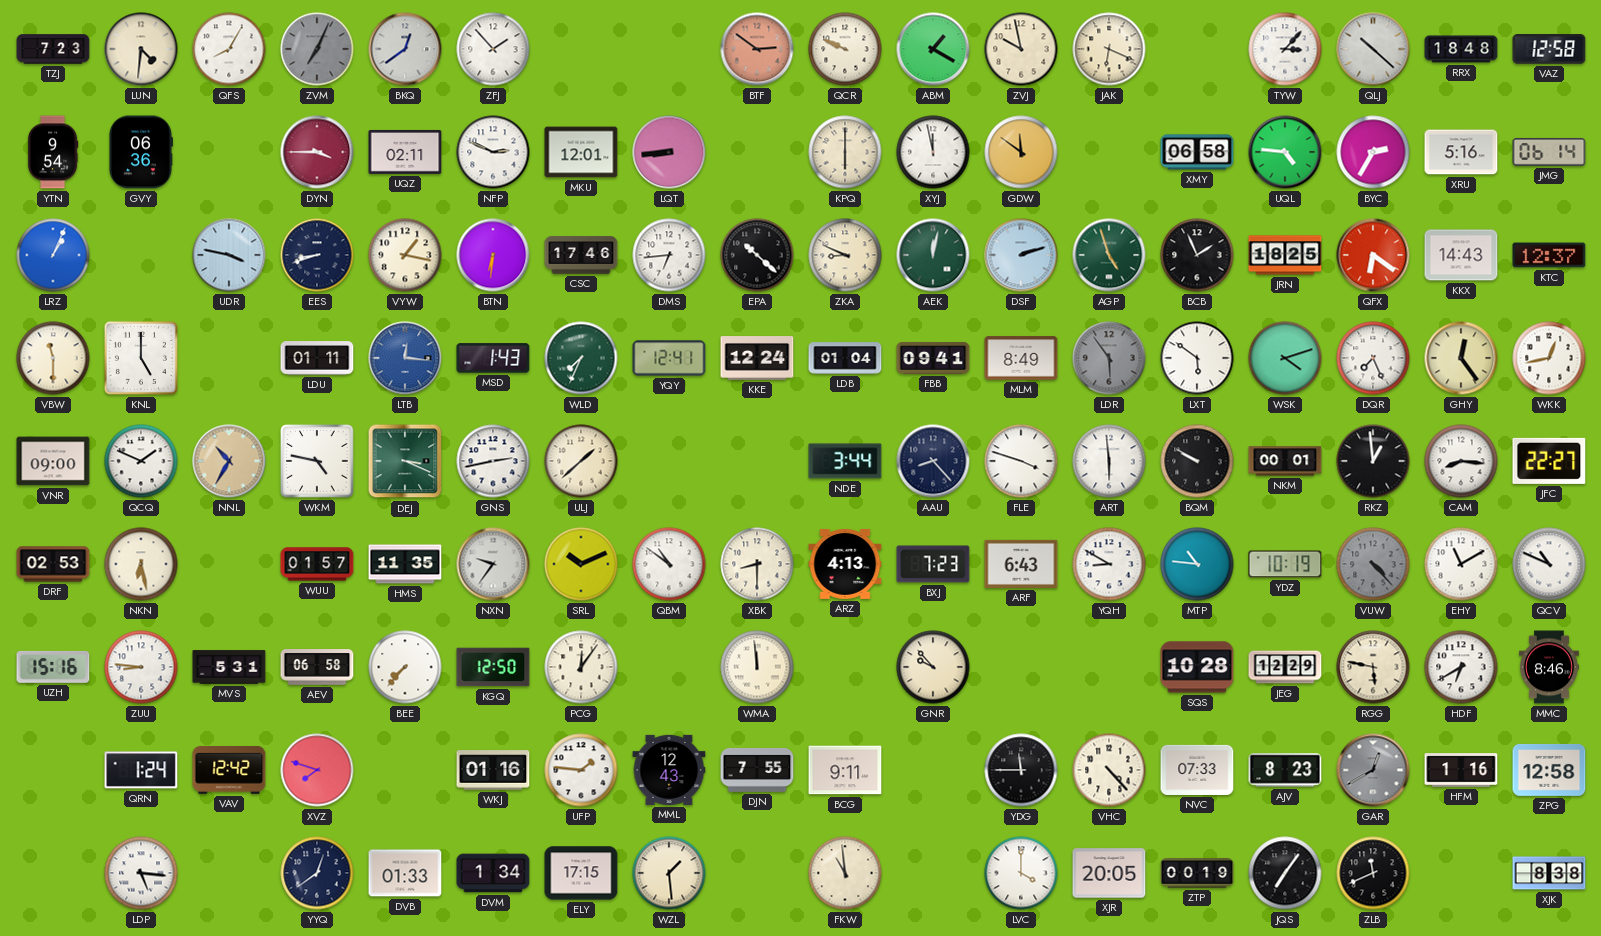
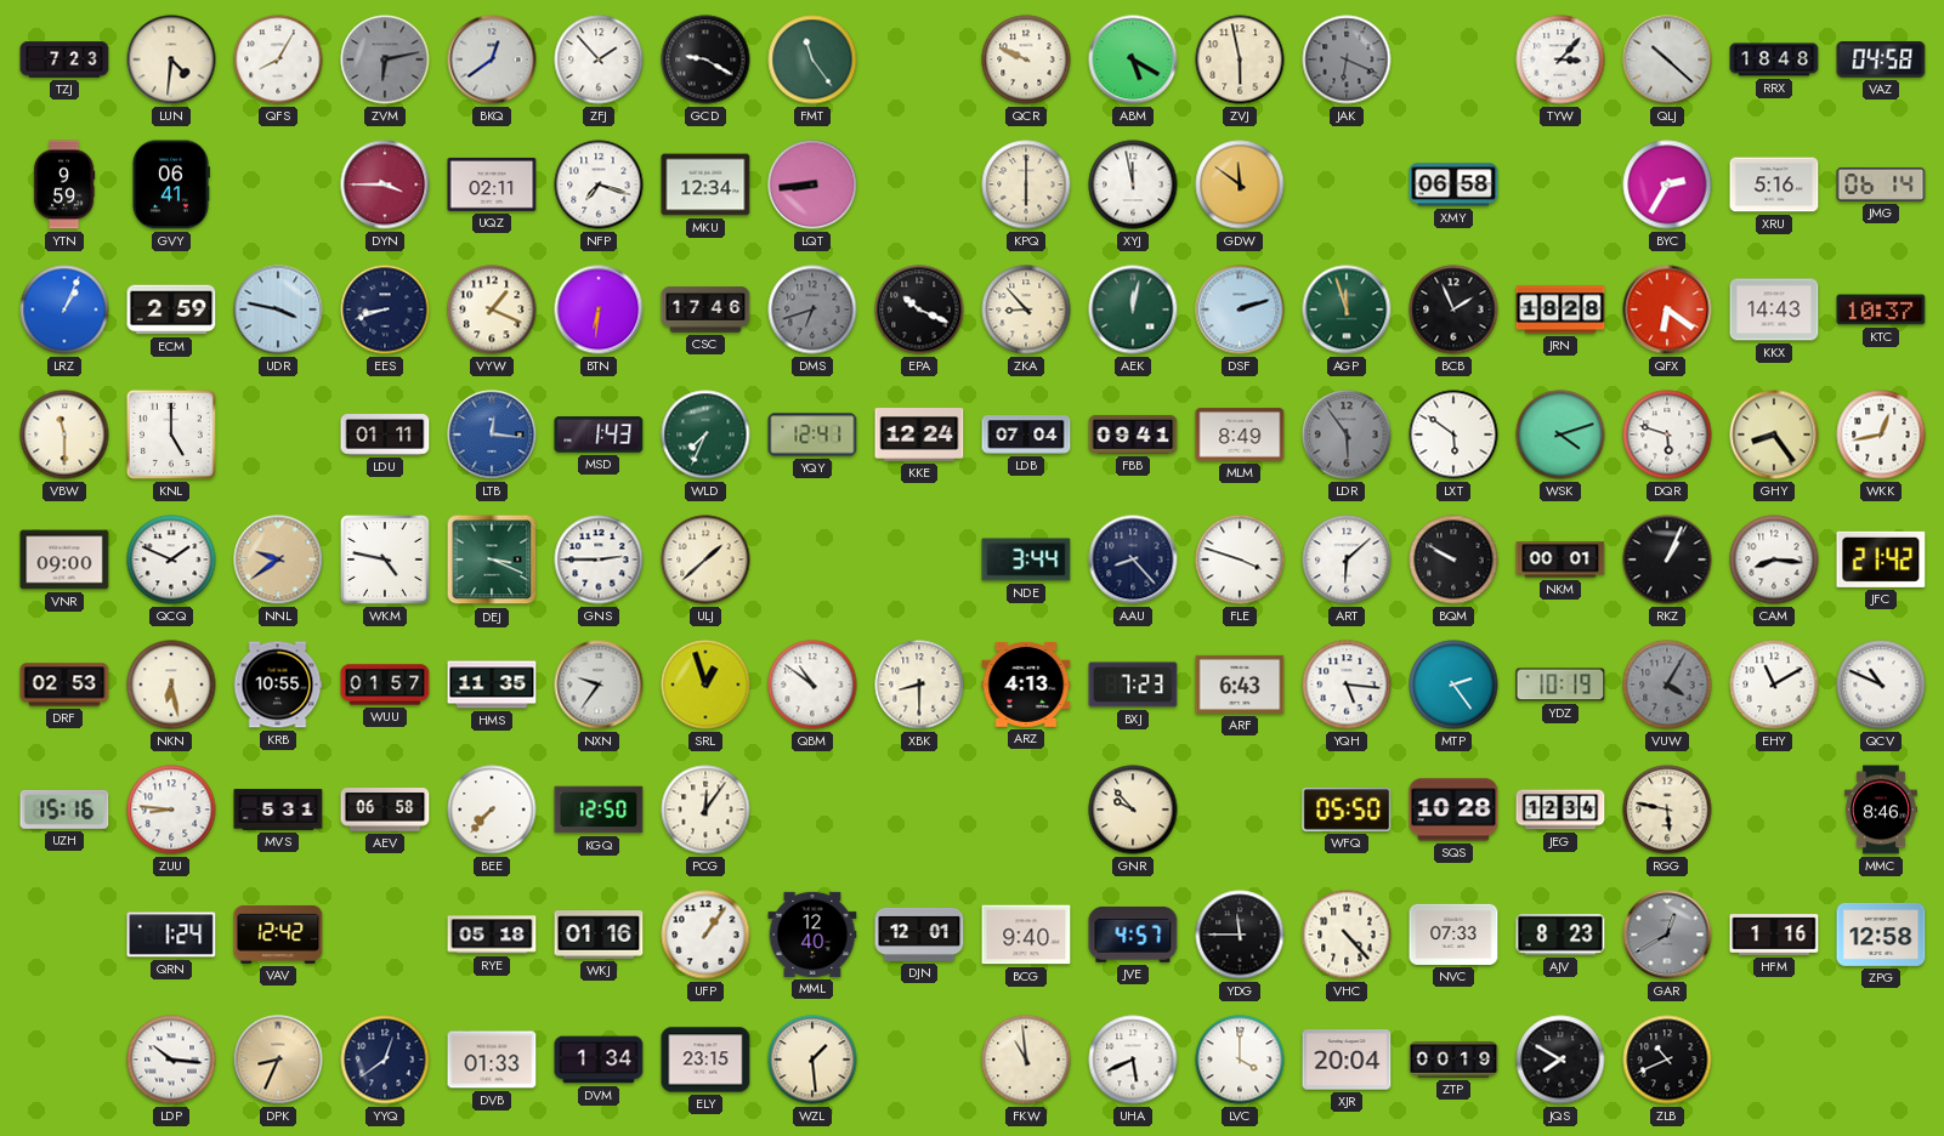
ZVM: 7:04 -> 6:13
GCD: none -> 9:20
FMT: none -> 11:24
BTF: 2:51 -> none
ABM: 1:20 -> 5:20
ZVJ: 9:58 -> 5:58
JAK dial: cream -> grey
VAZ: 12:58 -> 04:58
YTN: 9:54 -> 9:59
GVY: 06:36 -> 06:41
NFP: 2:49 -> 7:18
MKU: 12:01 -> 12:34
UQL: 4:46 -> none
ECM: none -> 2:59
VYW: 1:17 -> 1:19
DMS: 6:44 -> 6:42
DMS dial: white -> grey
EPA: 10:22 -> 10:19
ZKA: 8:49 -> 8:53
AGP: 4:57 -> 11:57
JRN: 18:25 -> 18:28
KTC: 12:37 -> 10:37
LDB: 01:04 -> 07:04
DQR: 7:26 -> 5:48
GHY: 12:24 -> 8:24
NNL: 10:35 -> 9:39
GNS: 2:43 -> 2:45
ART: 5:59 -> 6:08
RKZ: 12:59 -> 1:04
JFC: 22:27 -> 21:42
KRB: none -> 10:55
SRL: 10:11 -> 12:57
YQH: 8:50 -> 5:16
MTP: 10:46 -> 2:24
VUW: 4:23 -> 4:05
WMA: 11:59 -> none
WFQ: none -> 05:50
JEG: 12:29 -> 12:34
HDF: 6:40 -> none
XVZ: 7:48 -> none
RYE: none -> 05:18
UFP: 1:46 -> 1:06
MML: 12:43 -> 12:40
DJN: 7:55 -> 12:01
BCG: 9:11 -> 9:40
JVE: none -> 4:57
LDP: 5:16 -> 10:16
DPK: none -> 8:34
ELY: 17:15 -> 23:15
UHA: none -> 5:41
XJR: 20:05 -> 20:04
JQS: 7:06 -> 7:50
ZLB: 11:41 -> 10:41
XJK: 8:38 -> none
